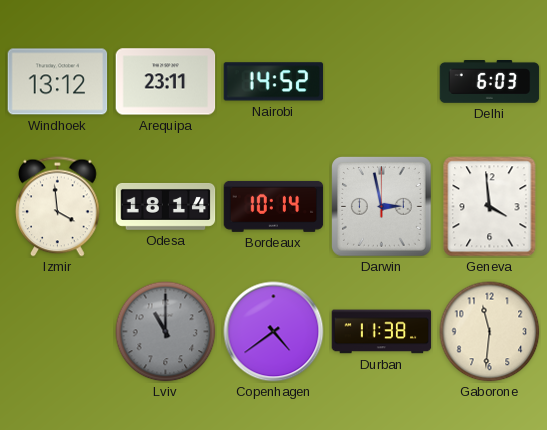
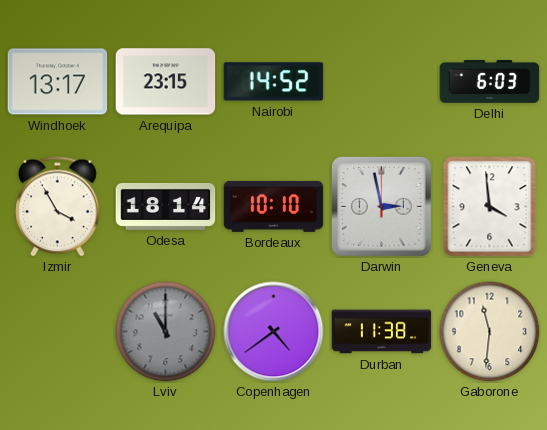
Windhoek: 13:12 -> 13:17
Arequipa: 23:11 -> 23:15
Izmir: 3:59 -> 3:55
Bordeaux: 10:14 -> 10:10
